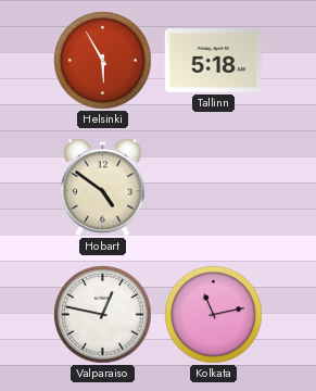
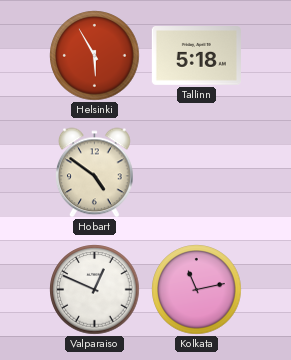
Valparaiso: 12:47 -> 12:49
